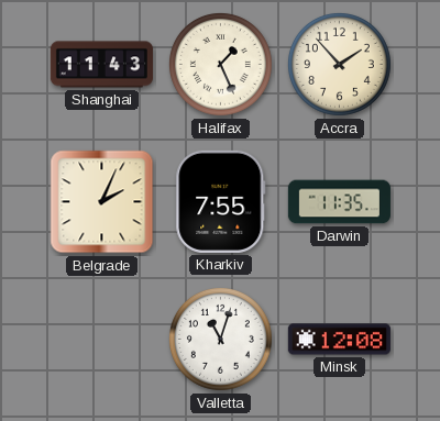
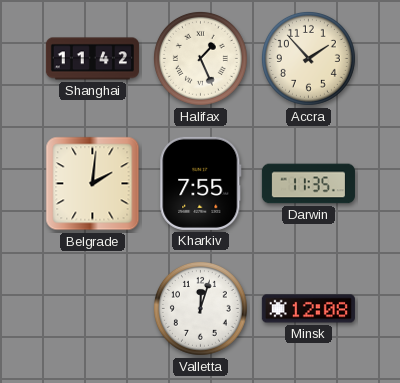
Shanghai: 11:43 -> 11:42
Belgrade: 2:04 -> 2:01
Valletta: 11:03 -> 12:03
